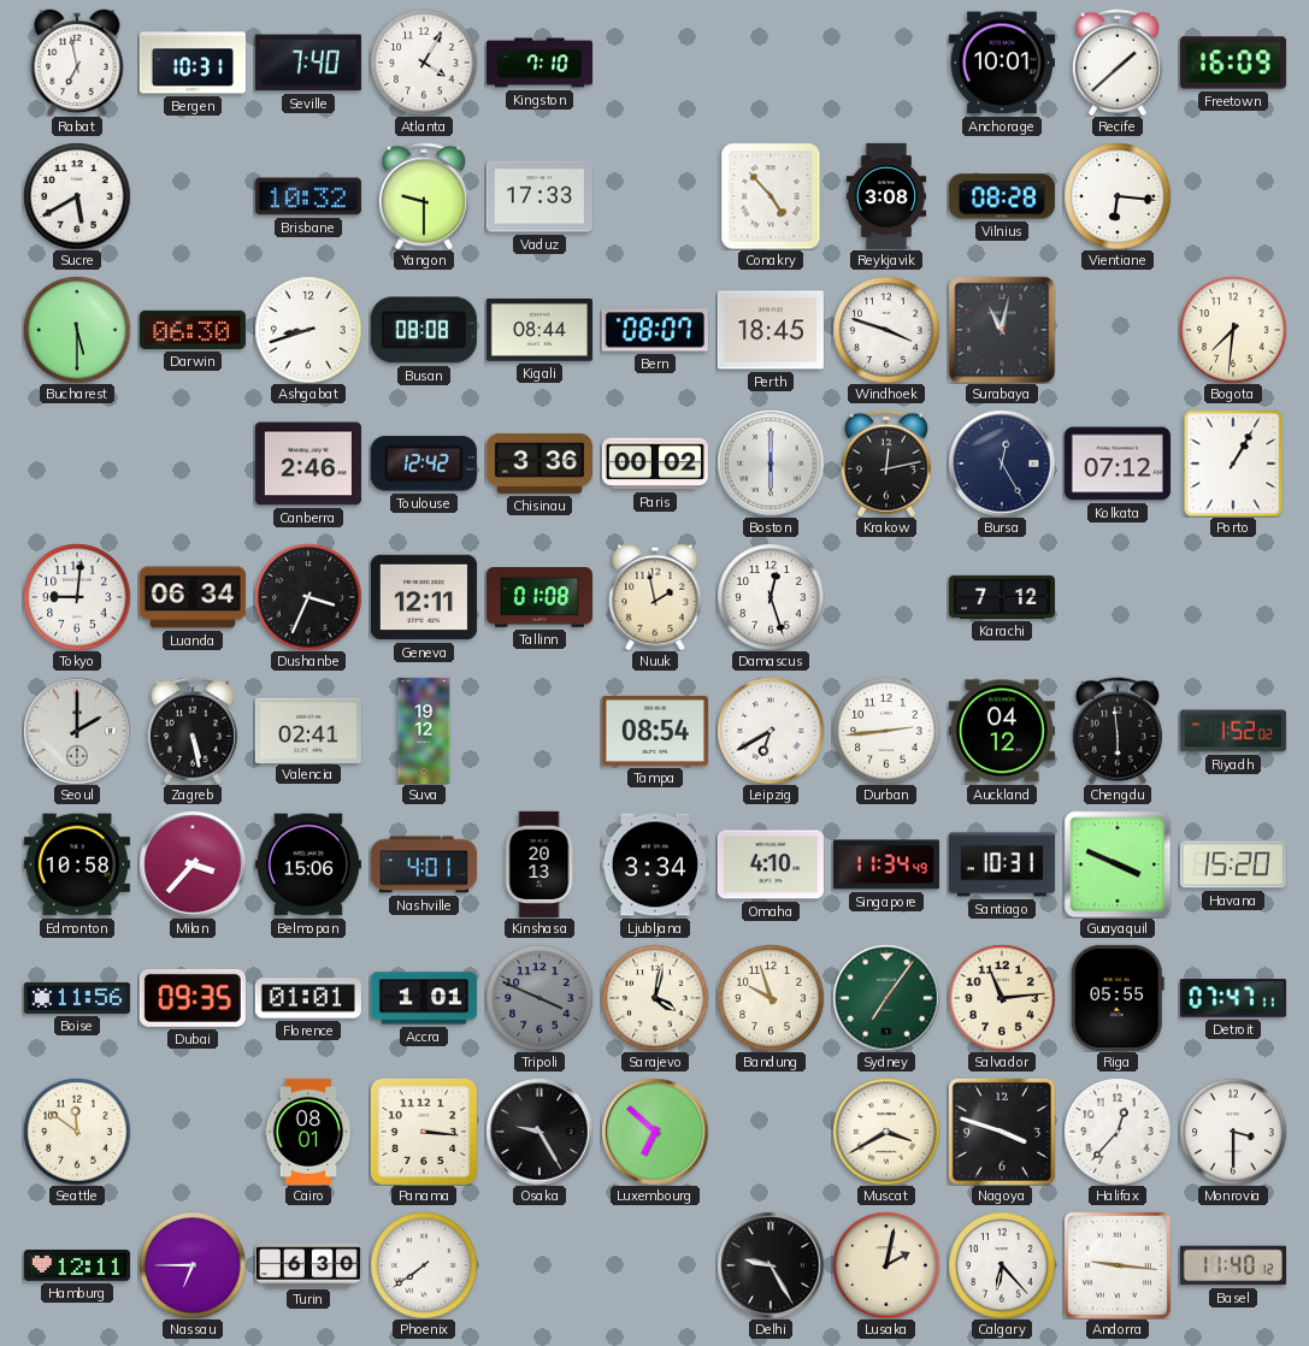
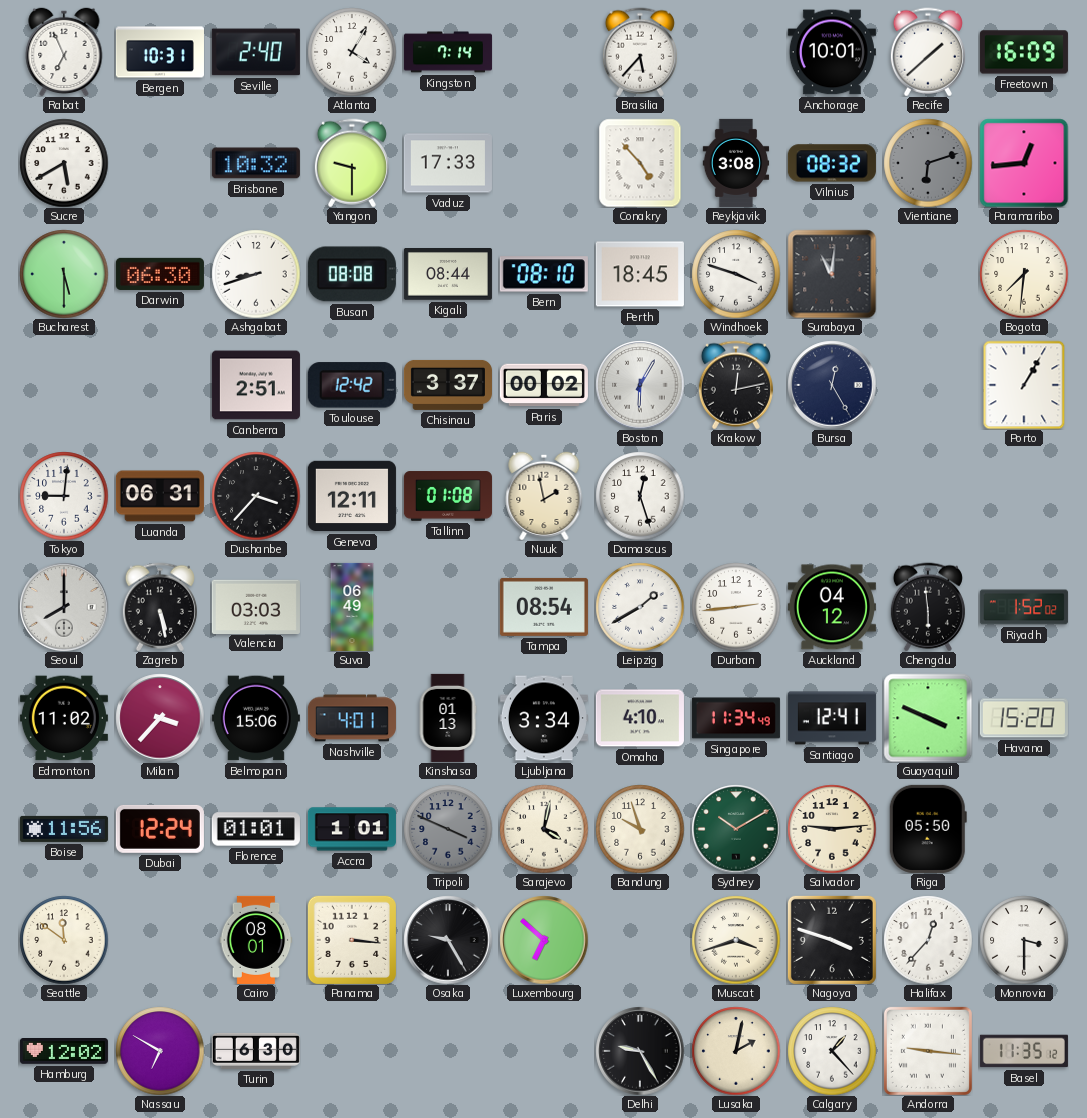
Rabat: 6:58 -> 6:56
Seville: 7:40 -> 2:40
Kingston: 7:10 -> 7:14
Brasilia: none -> 5:37
Vilnius: 08:28 -> 08:32
Vientiane: 6:16 -> 6:12
Vientiane dial: white -> grey
Paramaribo: none -> 12:44
Bern: 08:07 -> 08:10
Surabaya: 11:02 -> 11:01
Canberra: 2:46 -> 2:51
Chisinau: 3:36 -> 3:37
Boston: 6:00 -> 6:05
Kolkata: 07:12 -> none
Luanda: 06:34 -> 06:31
Dushanbe: 3:34 -> 3:37
Karachi: 7:12 -> none
Seoul: 2:00 -> 8:00
Valencia: 02:41 -> 03:03
Suva: 19:12 -> 06:49
Leipzig: 6:40 -> 1:40
Edmonton: 10:58 -> 11:02
Kinshasa: 20:13 -> 01:13
Santiago: 10:31 -> 12:41
Dubai: 09:35 -> 12:24
Sydney: 7:06 -> 10:10
Salvador: 11:14 -> 9:14
Riga: 05:55 -> 05:50
Detroit: 07:47 -> none
Muscat: 3:40 -> 3:42
Hamburg: 12:11 -> 12:02
Nassau: 6:45 -> 6:50
Phoenix: 7:39 -> none
Calgary: 6:23 -> 1:23
Basel: 11:40 -> 11:35
